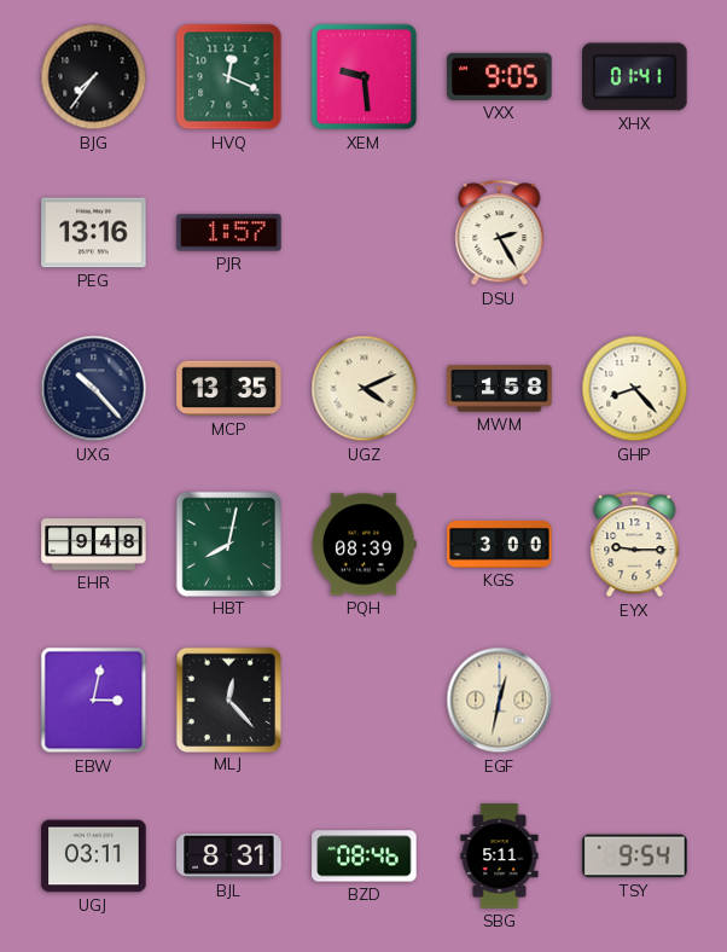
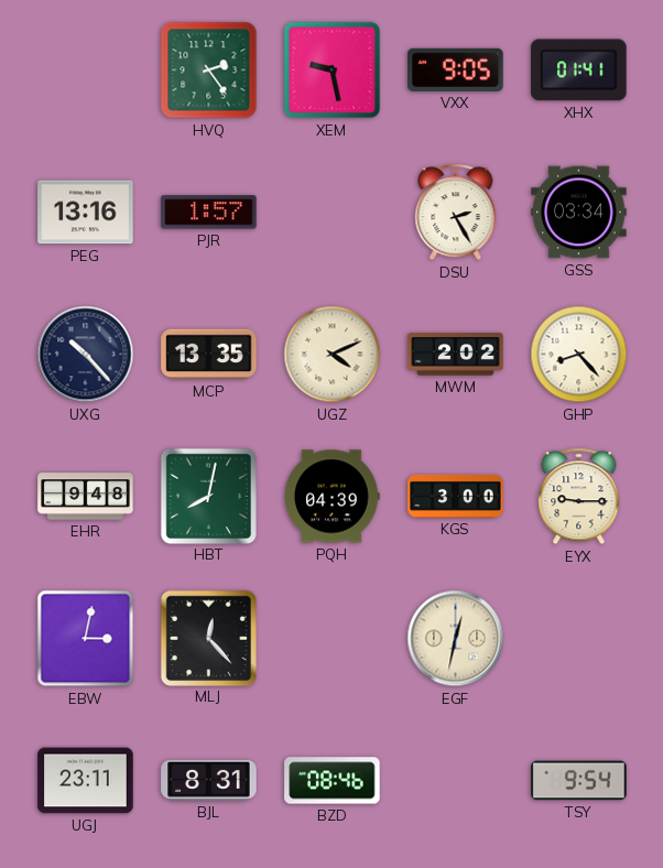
BJG: 7:36 -> none
HVQ: 12:19 -> 2:24
XEM: 9:29 -> 9:28
GSS: none -> 03:34
MWM: 1:58 -> 2:02
PQH: 08:39 -> 04:39
UGJ: 03:11 -> 23:11
SBG: 5:11 -> none
